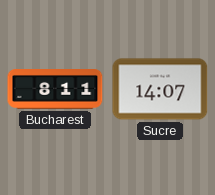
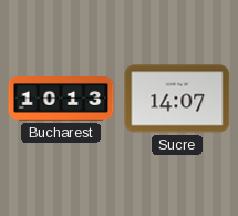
Bucharest: 8:11 -> 10:13
